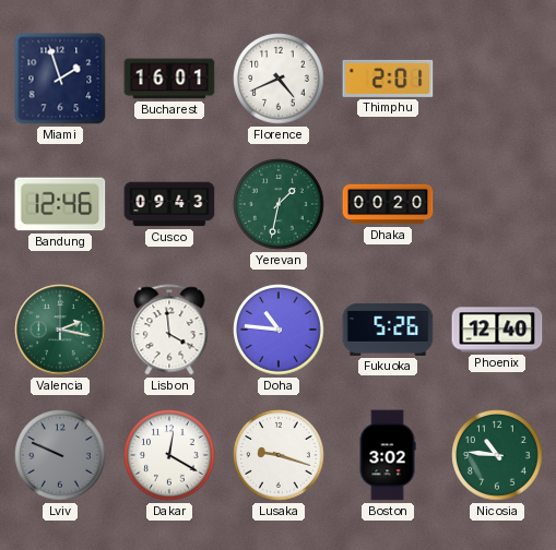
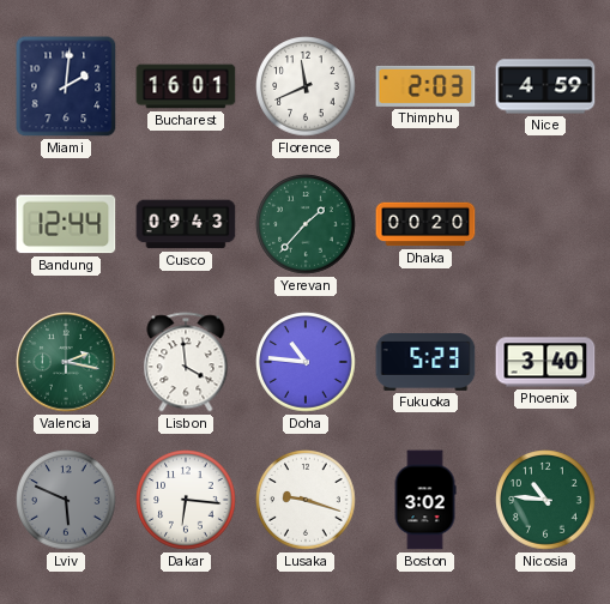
Miami: 1:57 -> 2:01
Florence: 4:41 -> 11:41
Thimphu: 2:01 -> 2:03
Nice: none -> 4:59
Bandung: 12:46 -> 12:44
Yerevan: 1:32 -> 1:37
Fukuoka: 5:26 -> 5:23
Phoenix: 12:40 -> 3:40
Lviv: 9:49 -> 5:49
Dakar: 12:20 -> 6:16
